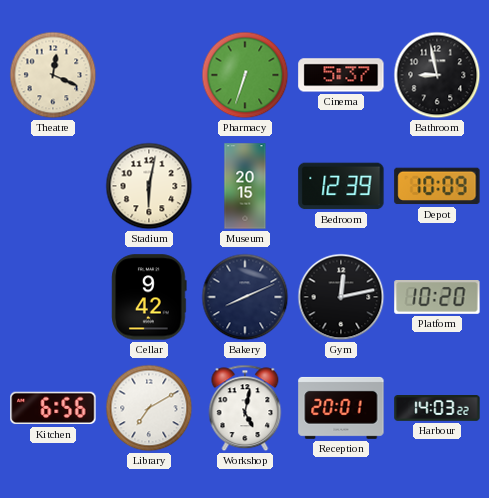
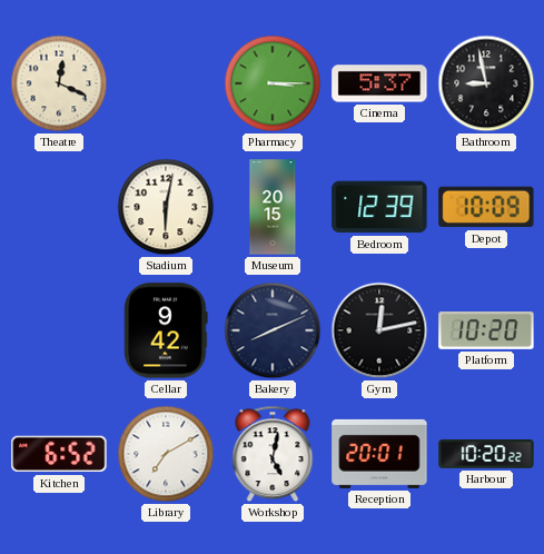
Pharmacy: 6:33 -> 3:15
Kitchen: 6:56 -> 6:52
Harbour: 14:03 -> 10:20
